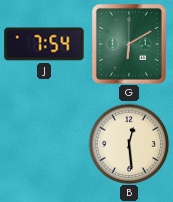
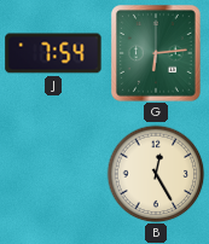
G: 6:10 -> 6:14
B: 12:29 -> 12:25
